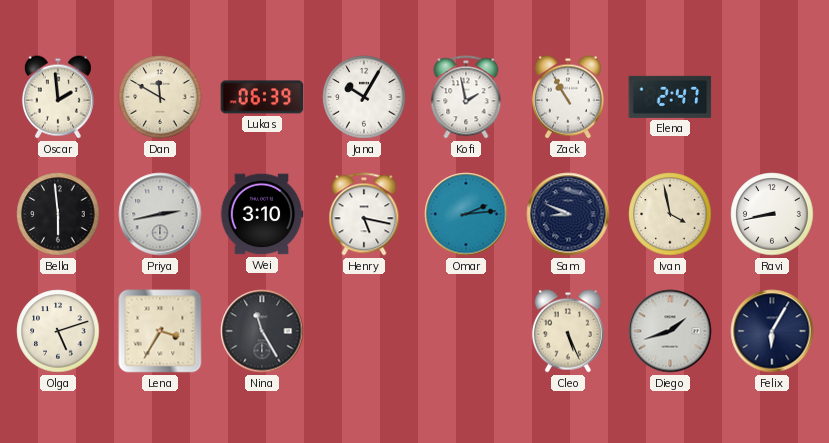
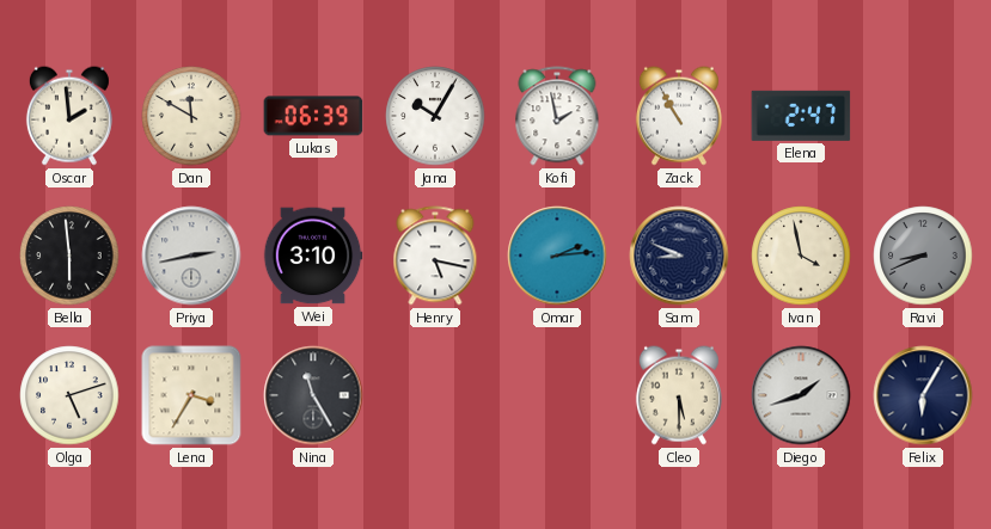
Ravi: 8:43 -> 8:41
Ravi dial: white -> grey
Cleo: 5:26 -> 5:30
